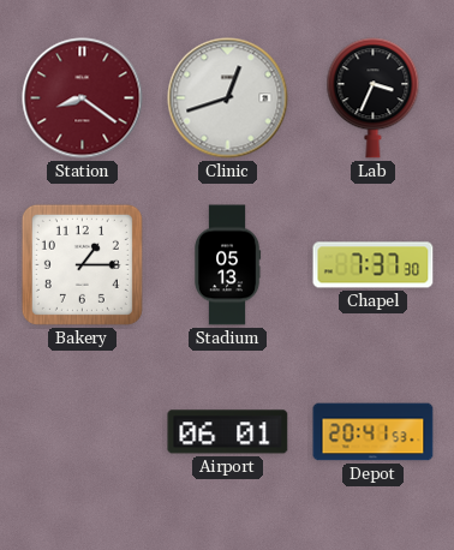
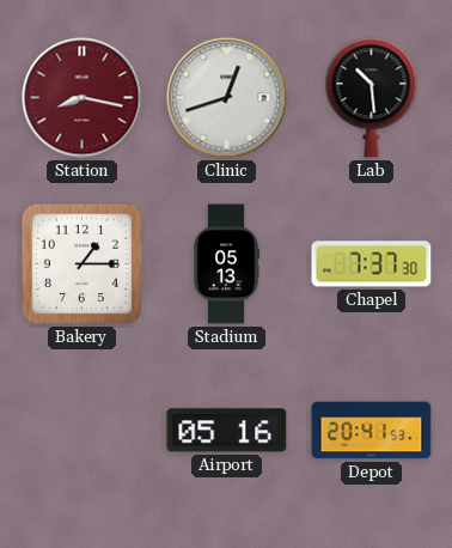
Station: 8:21 -> 8:17
Lab: 3:34 -> 10:29
Airport: 06:01 -> 05:16
